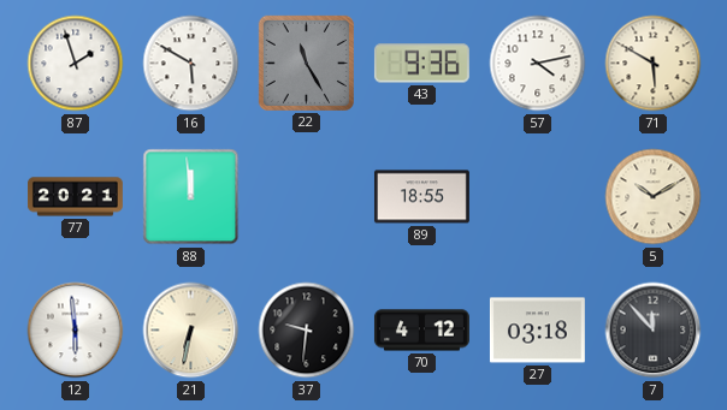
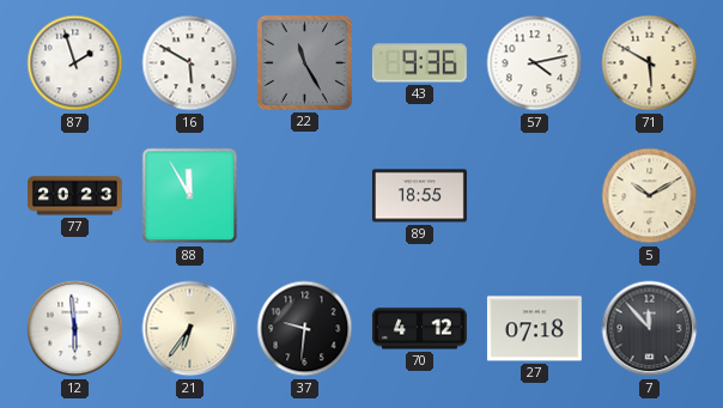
77: 20:21 -> 20:23
88: 11:59 -> 11:55
21: 6:32 -> 6:36
27: 03:18 -> 07:18
